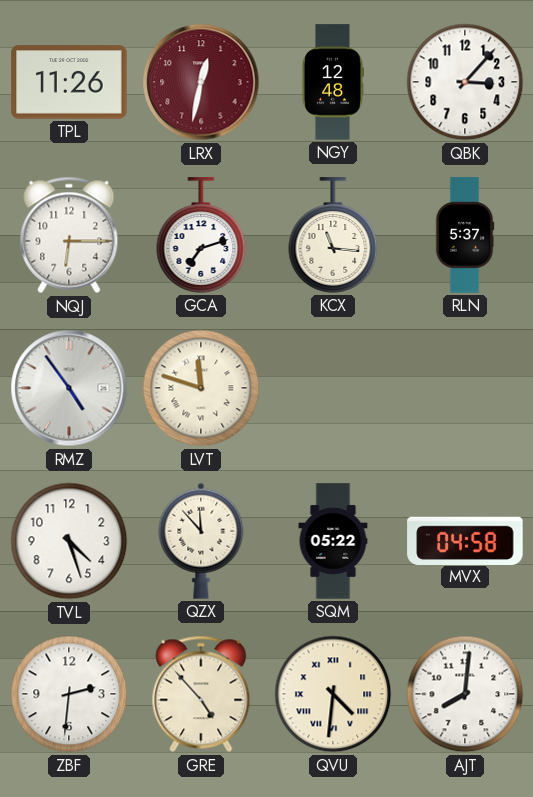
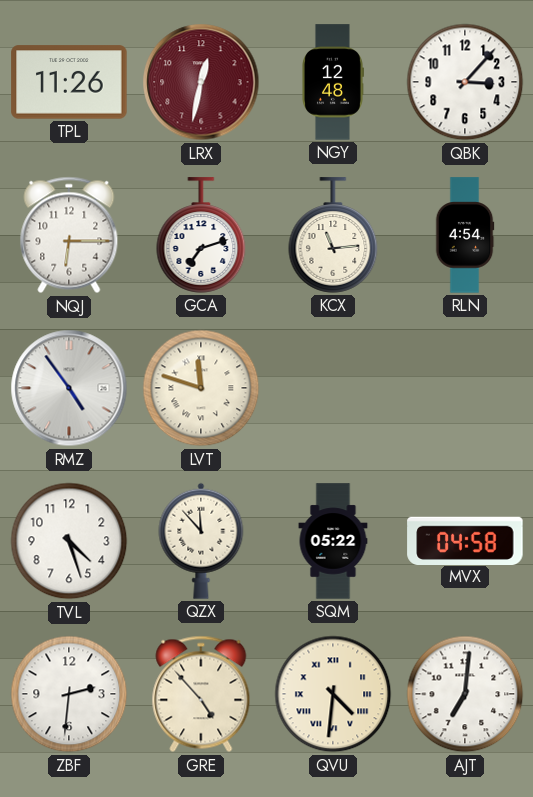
KCX: 11:16 -> 11:14
RLN: 5:37 -> 4:54
AJT: 8:01 -> 7:01
